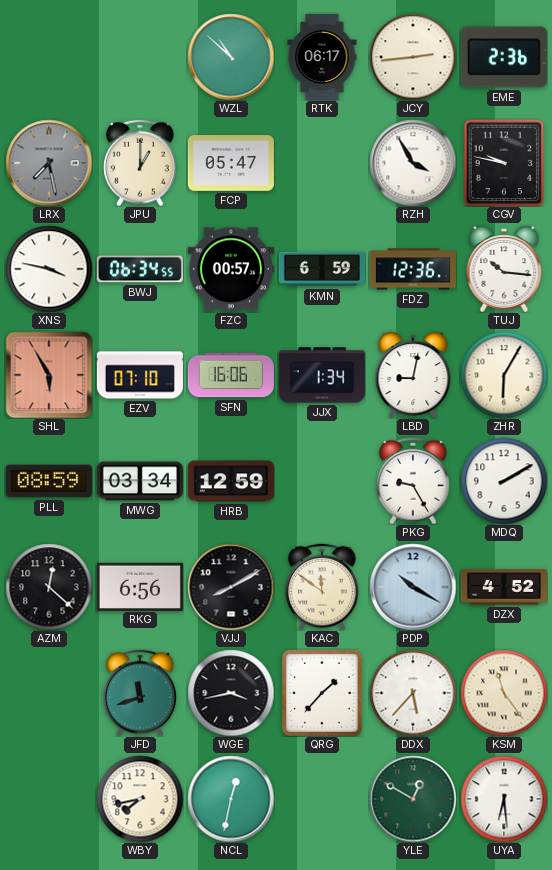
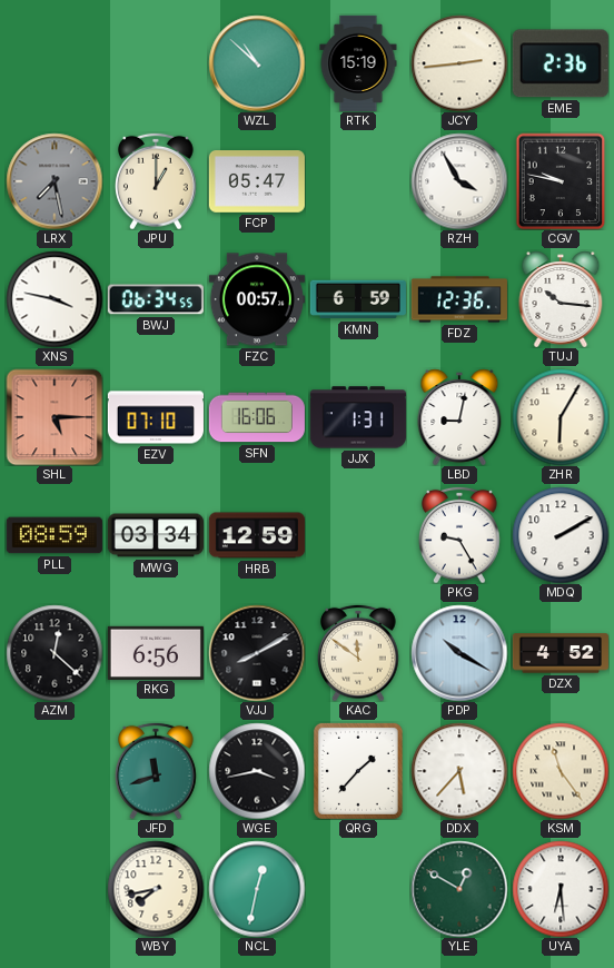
RTK: 06:17 -> 15:19
SHL: 5:55 -> 5:15
JJX: 1:34 -> 1:31
